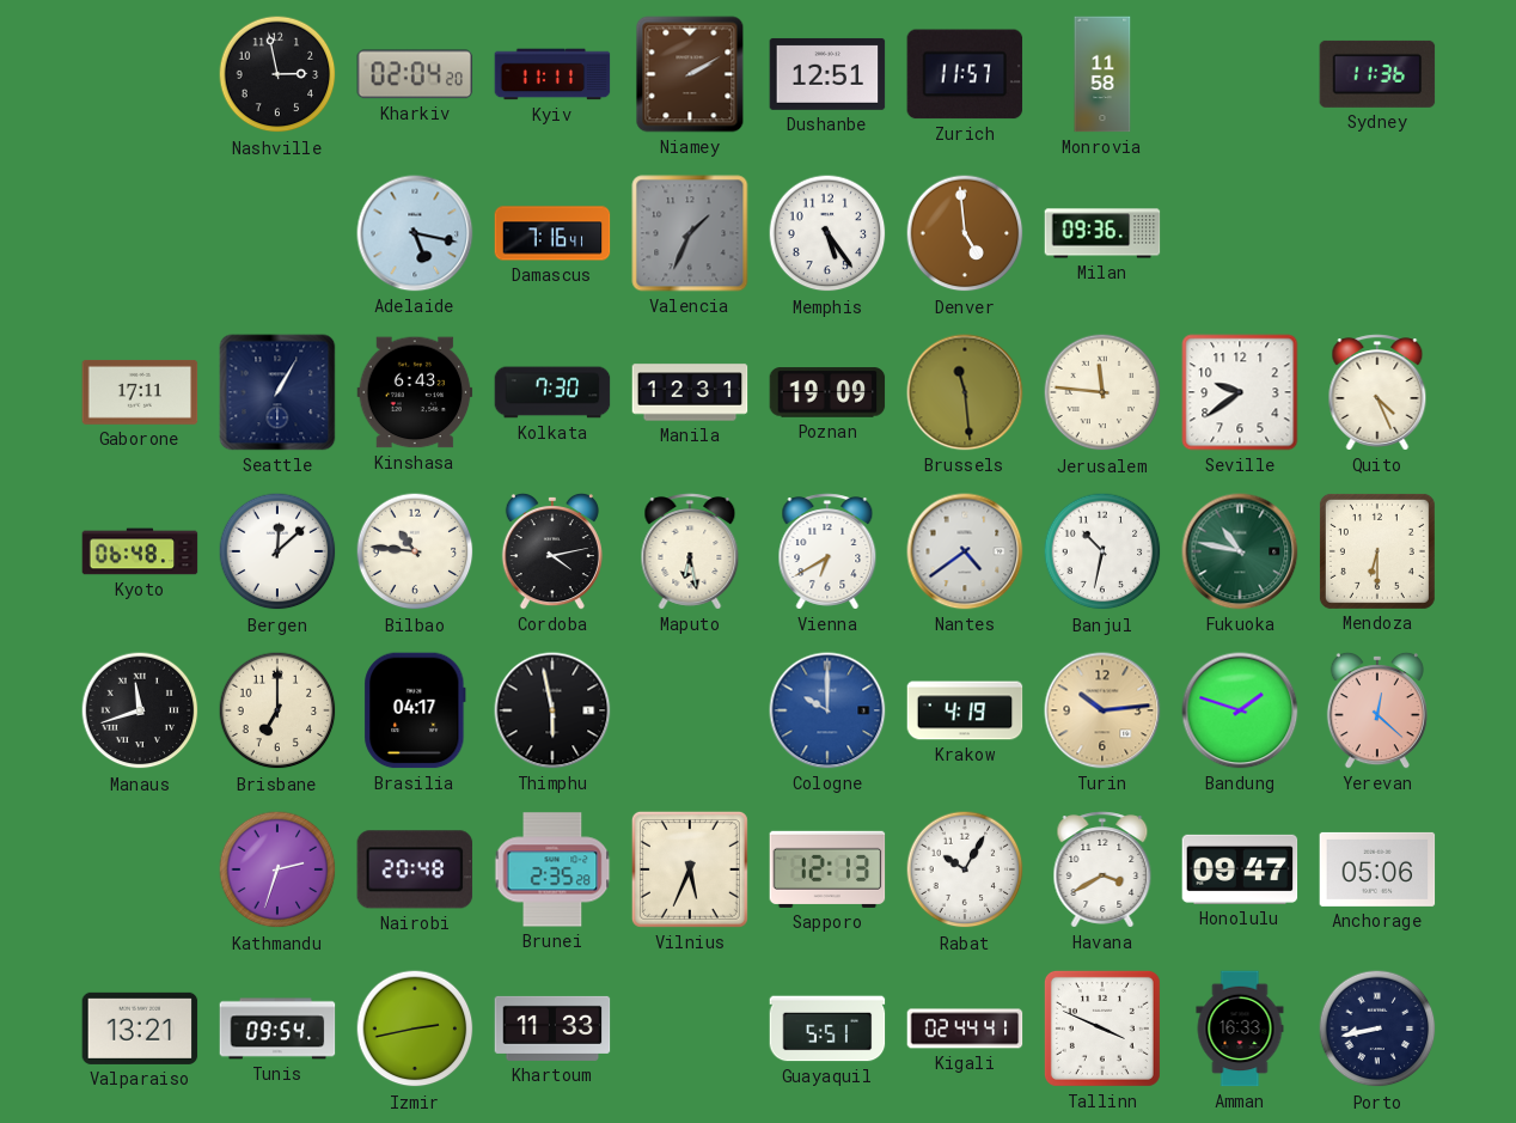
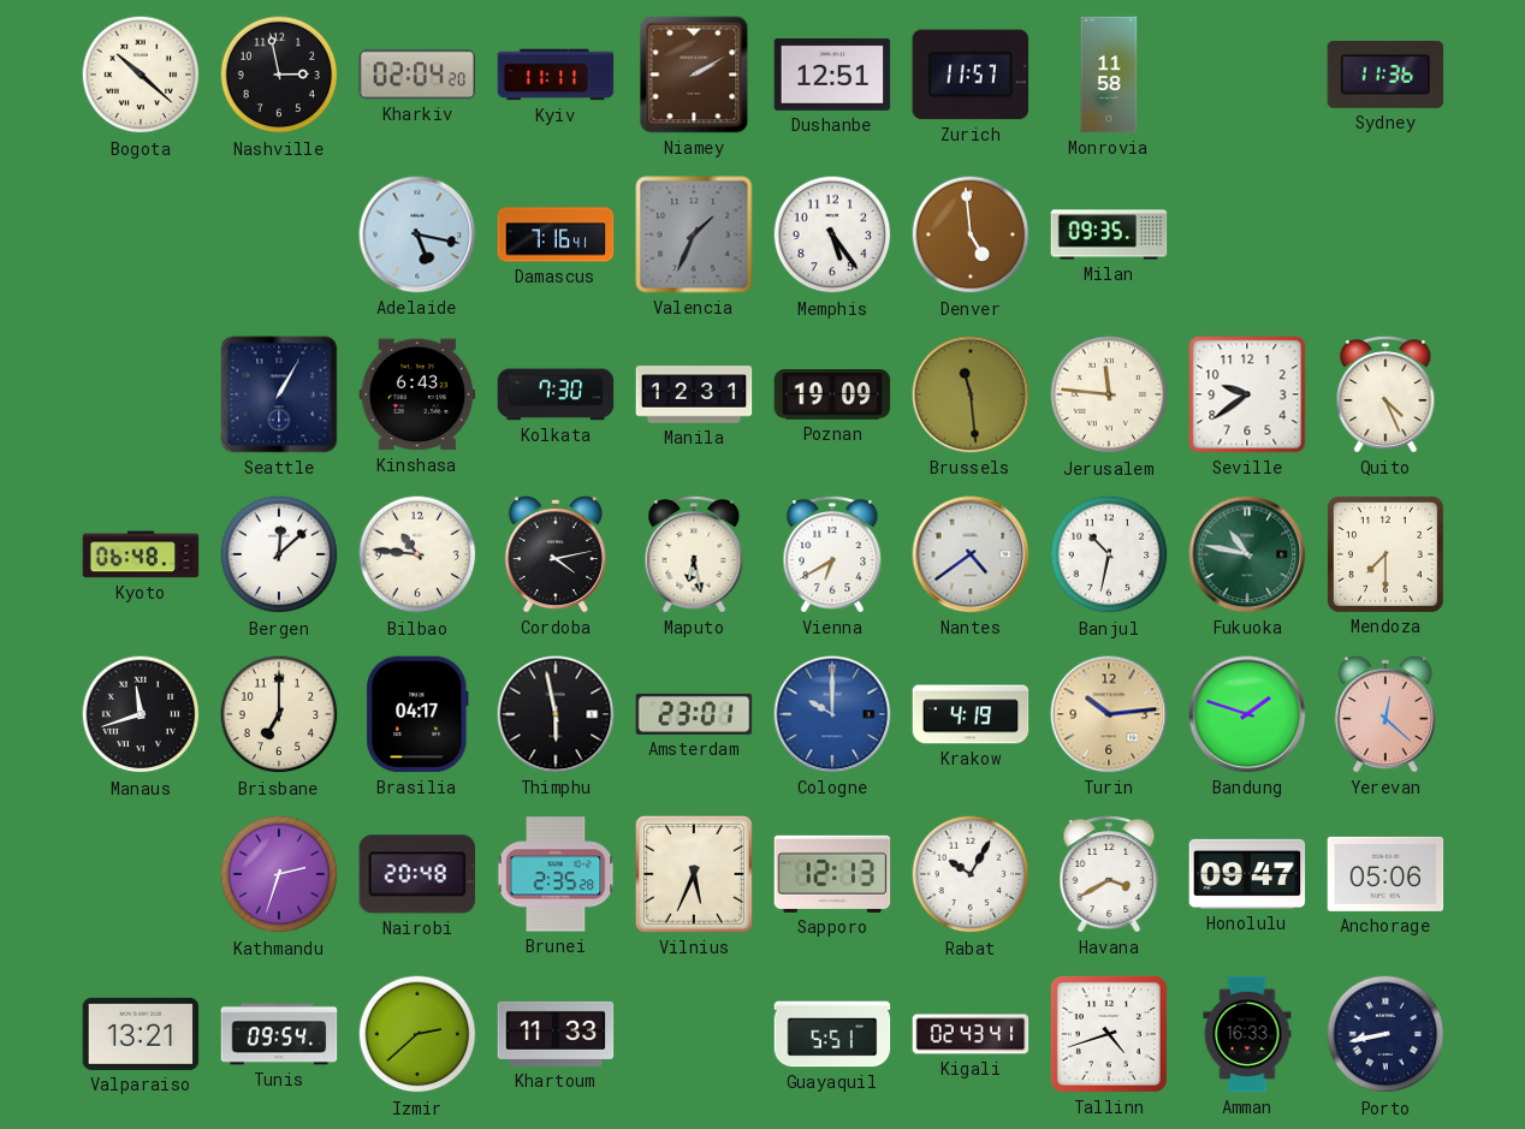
Bogota: none -> 10:22
Milan: 09:36 -> 09:35
Gaborone: 17:11 -> none
Mendoza: 6:30 -> 7:30
Amsterdam: none -> 23:01
Izmir: 2:43 -> 2:38
Kigali: 02:44 -> 02:43
Tallinn: 3:49 -> 4:42
